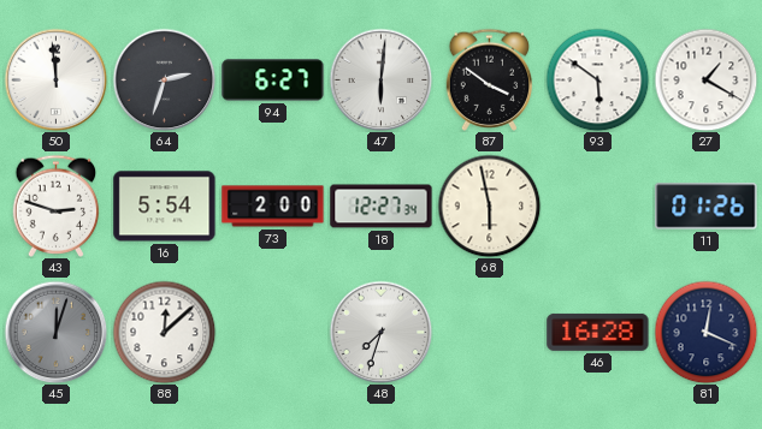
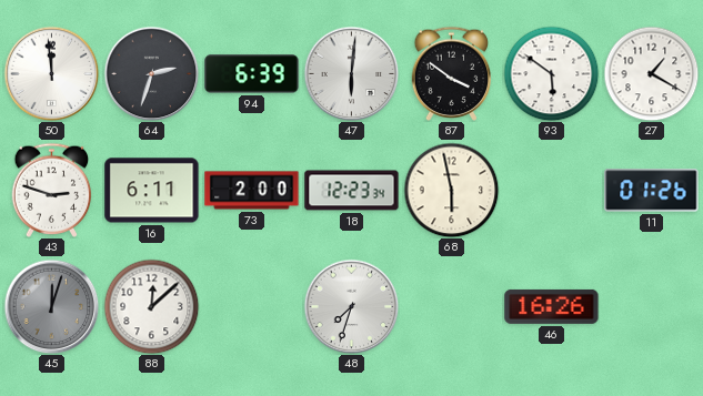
94: 6:27 -> 6:39
16: 5:54 -> 6:11
18: 12:27 -> 12:23
46: 16:28 -> 16:26
81: 12:19 -> none
